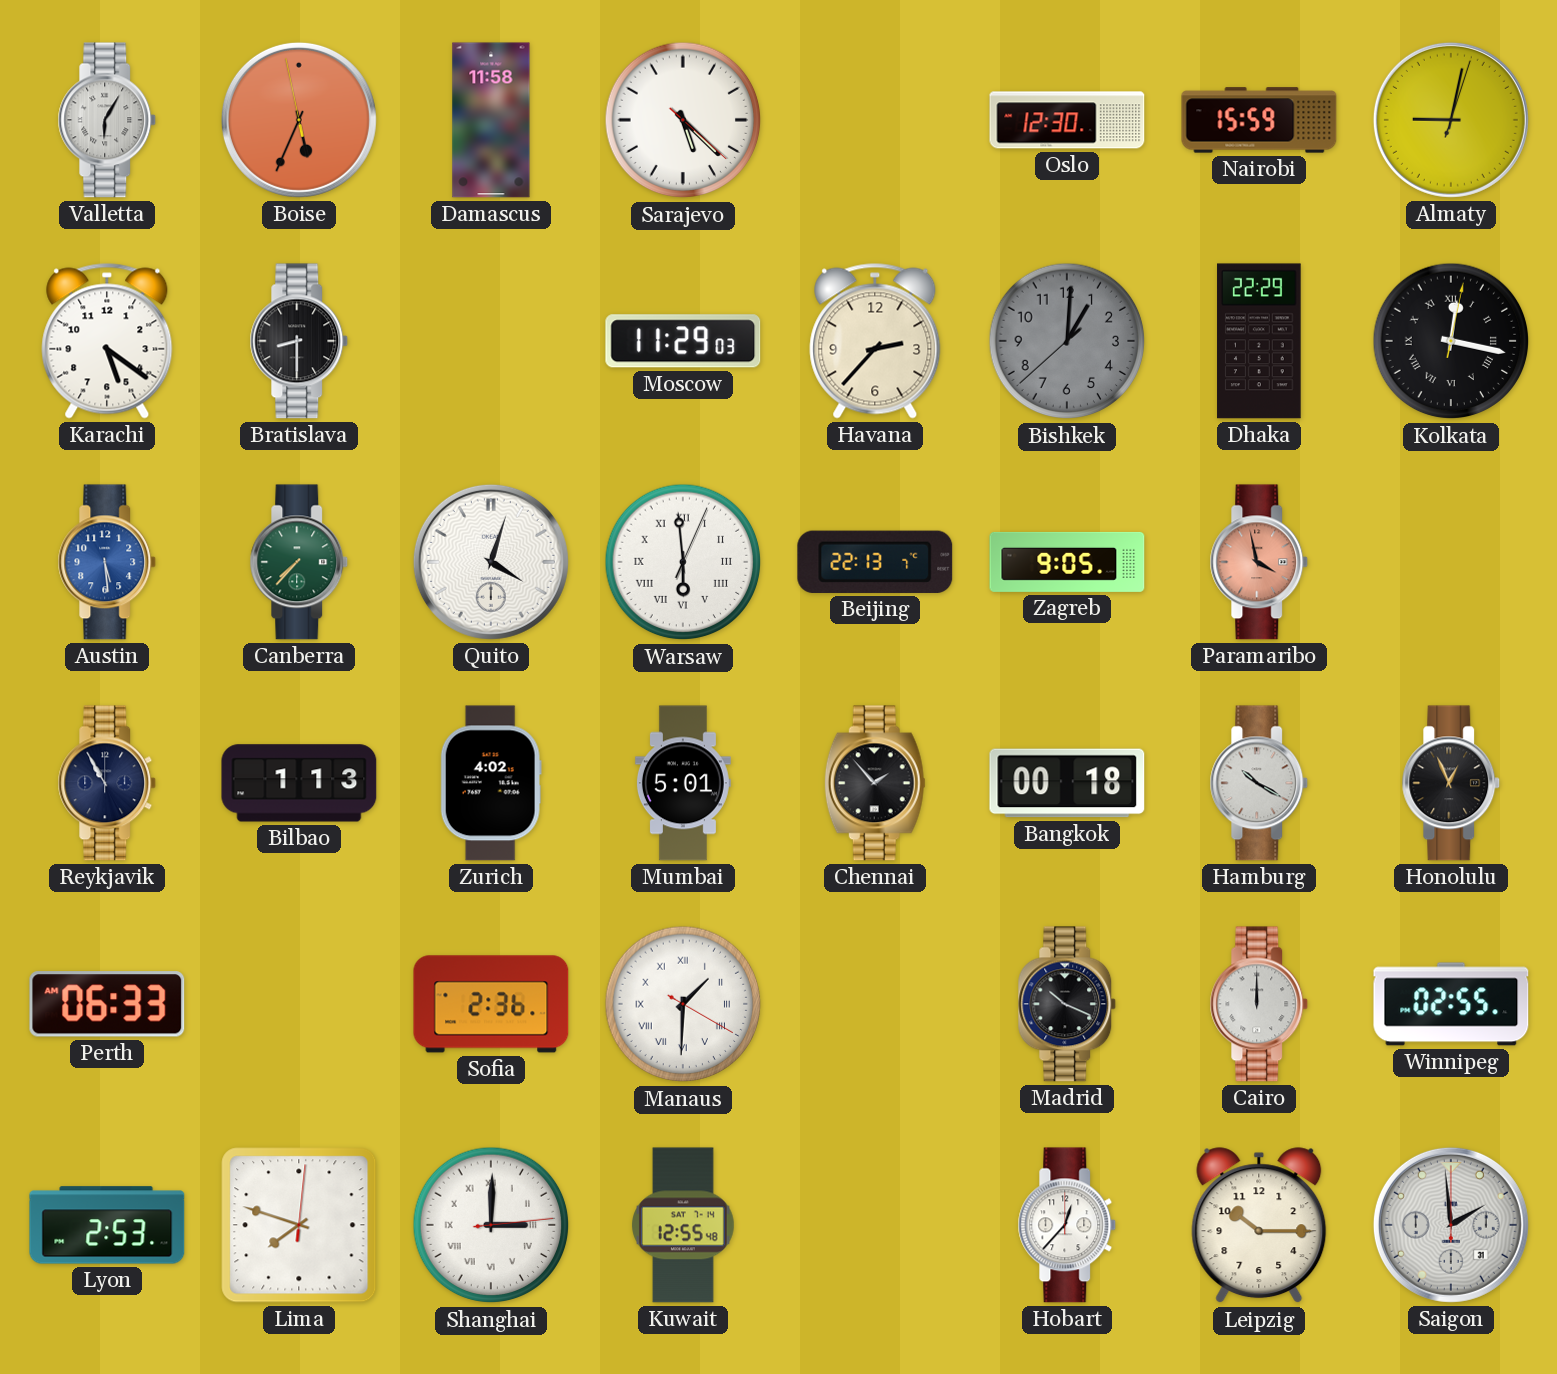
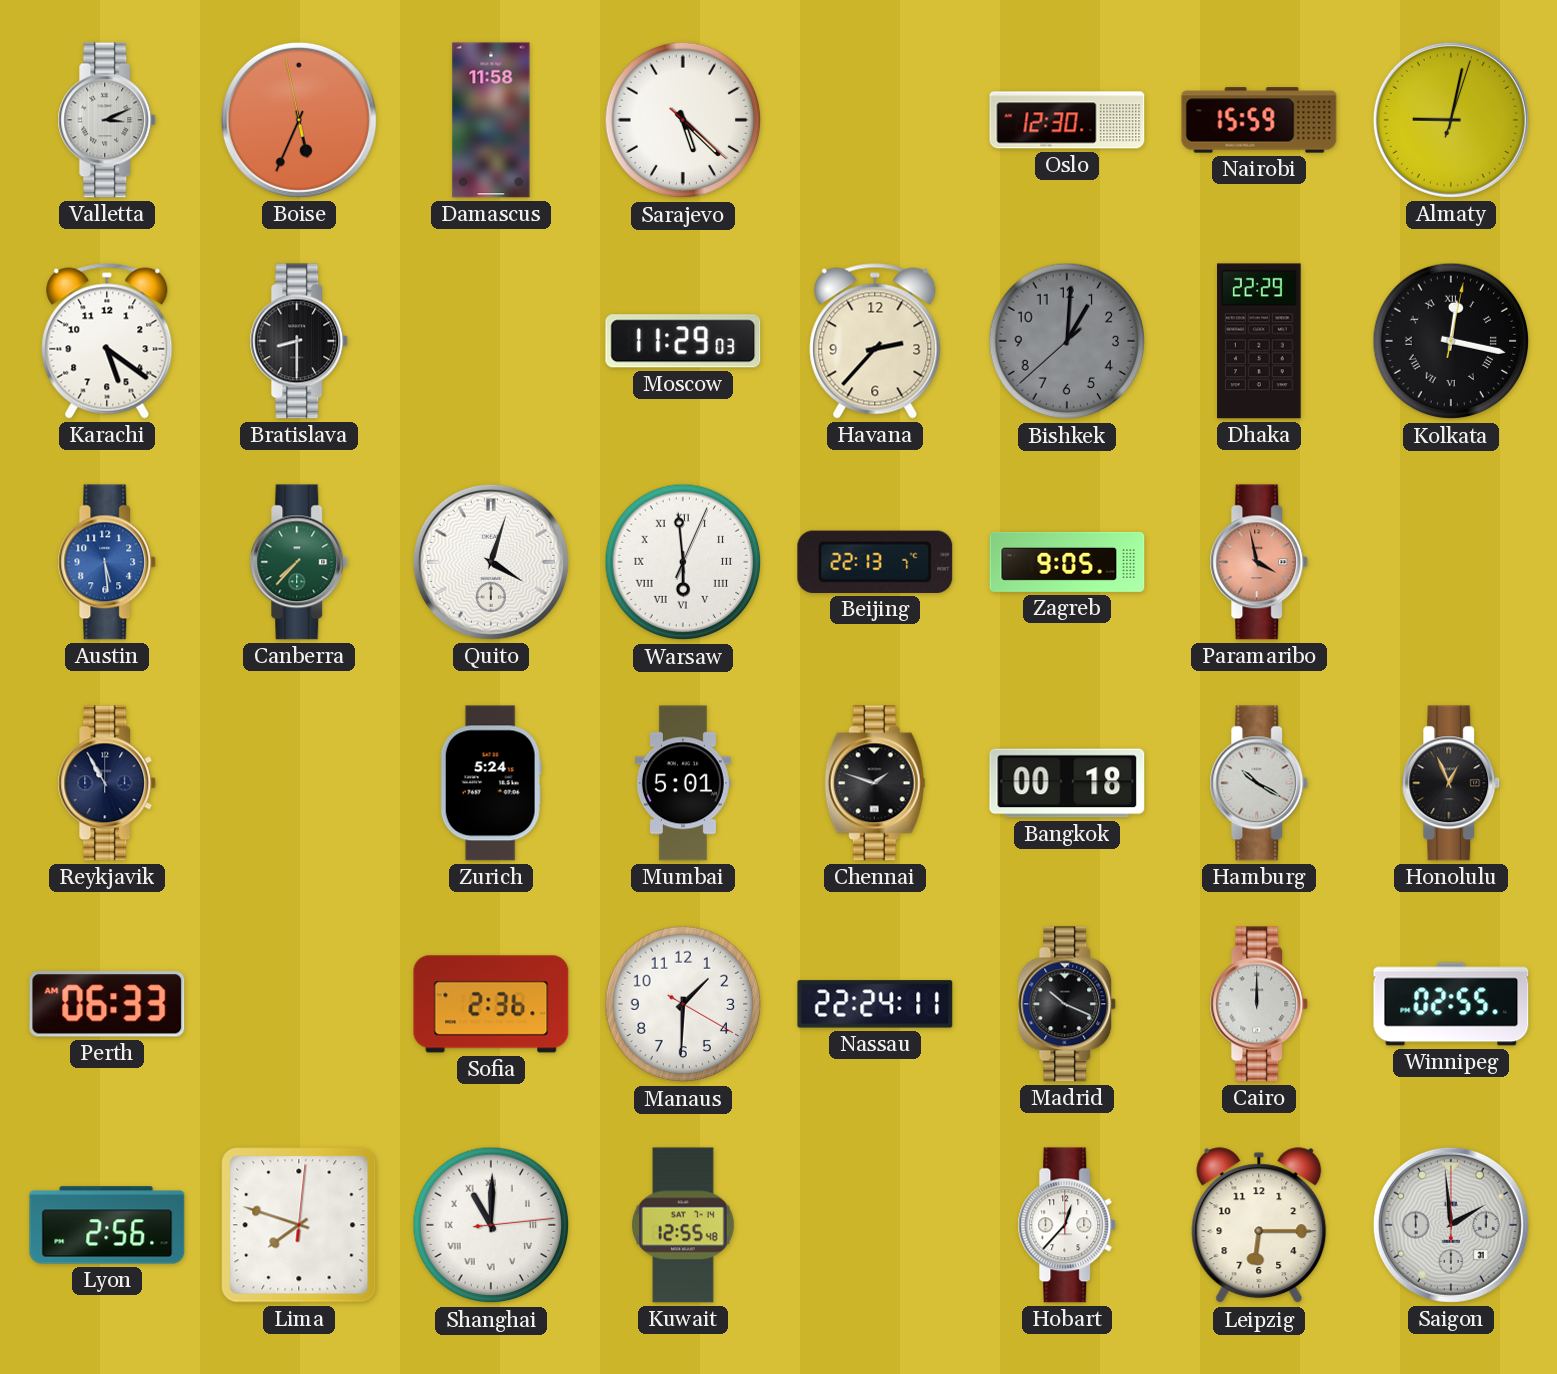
Valletta: 6:05 -> 3:11
Bilbao: 1:13 -> none
Zurich: 4:02 -> 5:24
Chennai: 1:53 -> 1:48
Manaus numerals: Roman -> Arabic
Nassau: none -> 22:24
Lyon: 2:53 -> 2:56
Shanghai: 3:00 -> 11:00
Leipzig: 10:15 -> 6:15
